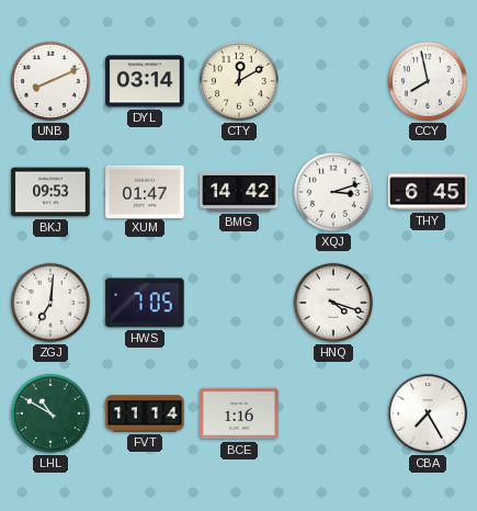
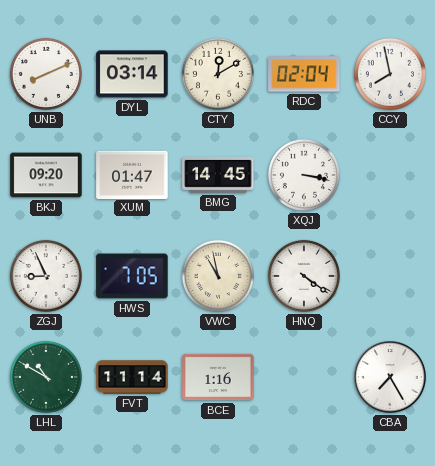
RDC: none -> 02:04
BKJ: 09:53 -> 09:20
BMG: 14:42 -> 14:45
XQJ: 3:12 -> 3:17
THY: 6:45 -> none
ZGJ: 7:01 -> 8:56
VWC: none -> 10:58
HNQ: 4:18 -> 4:21
